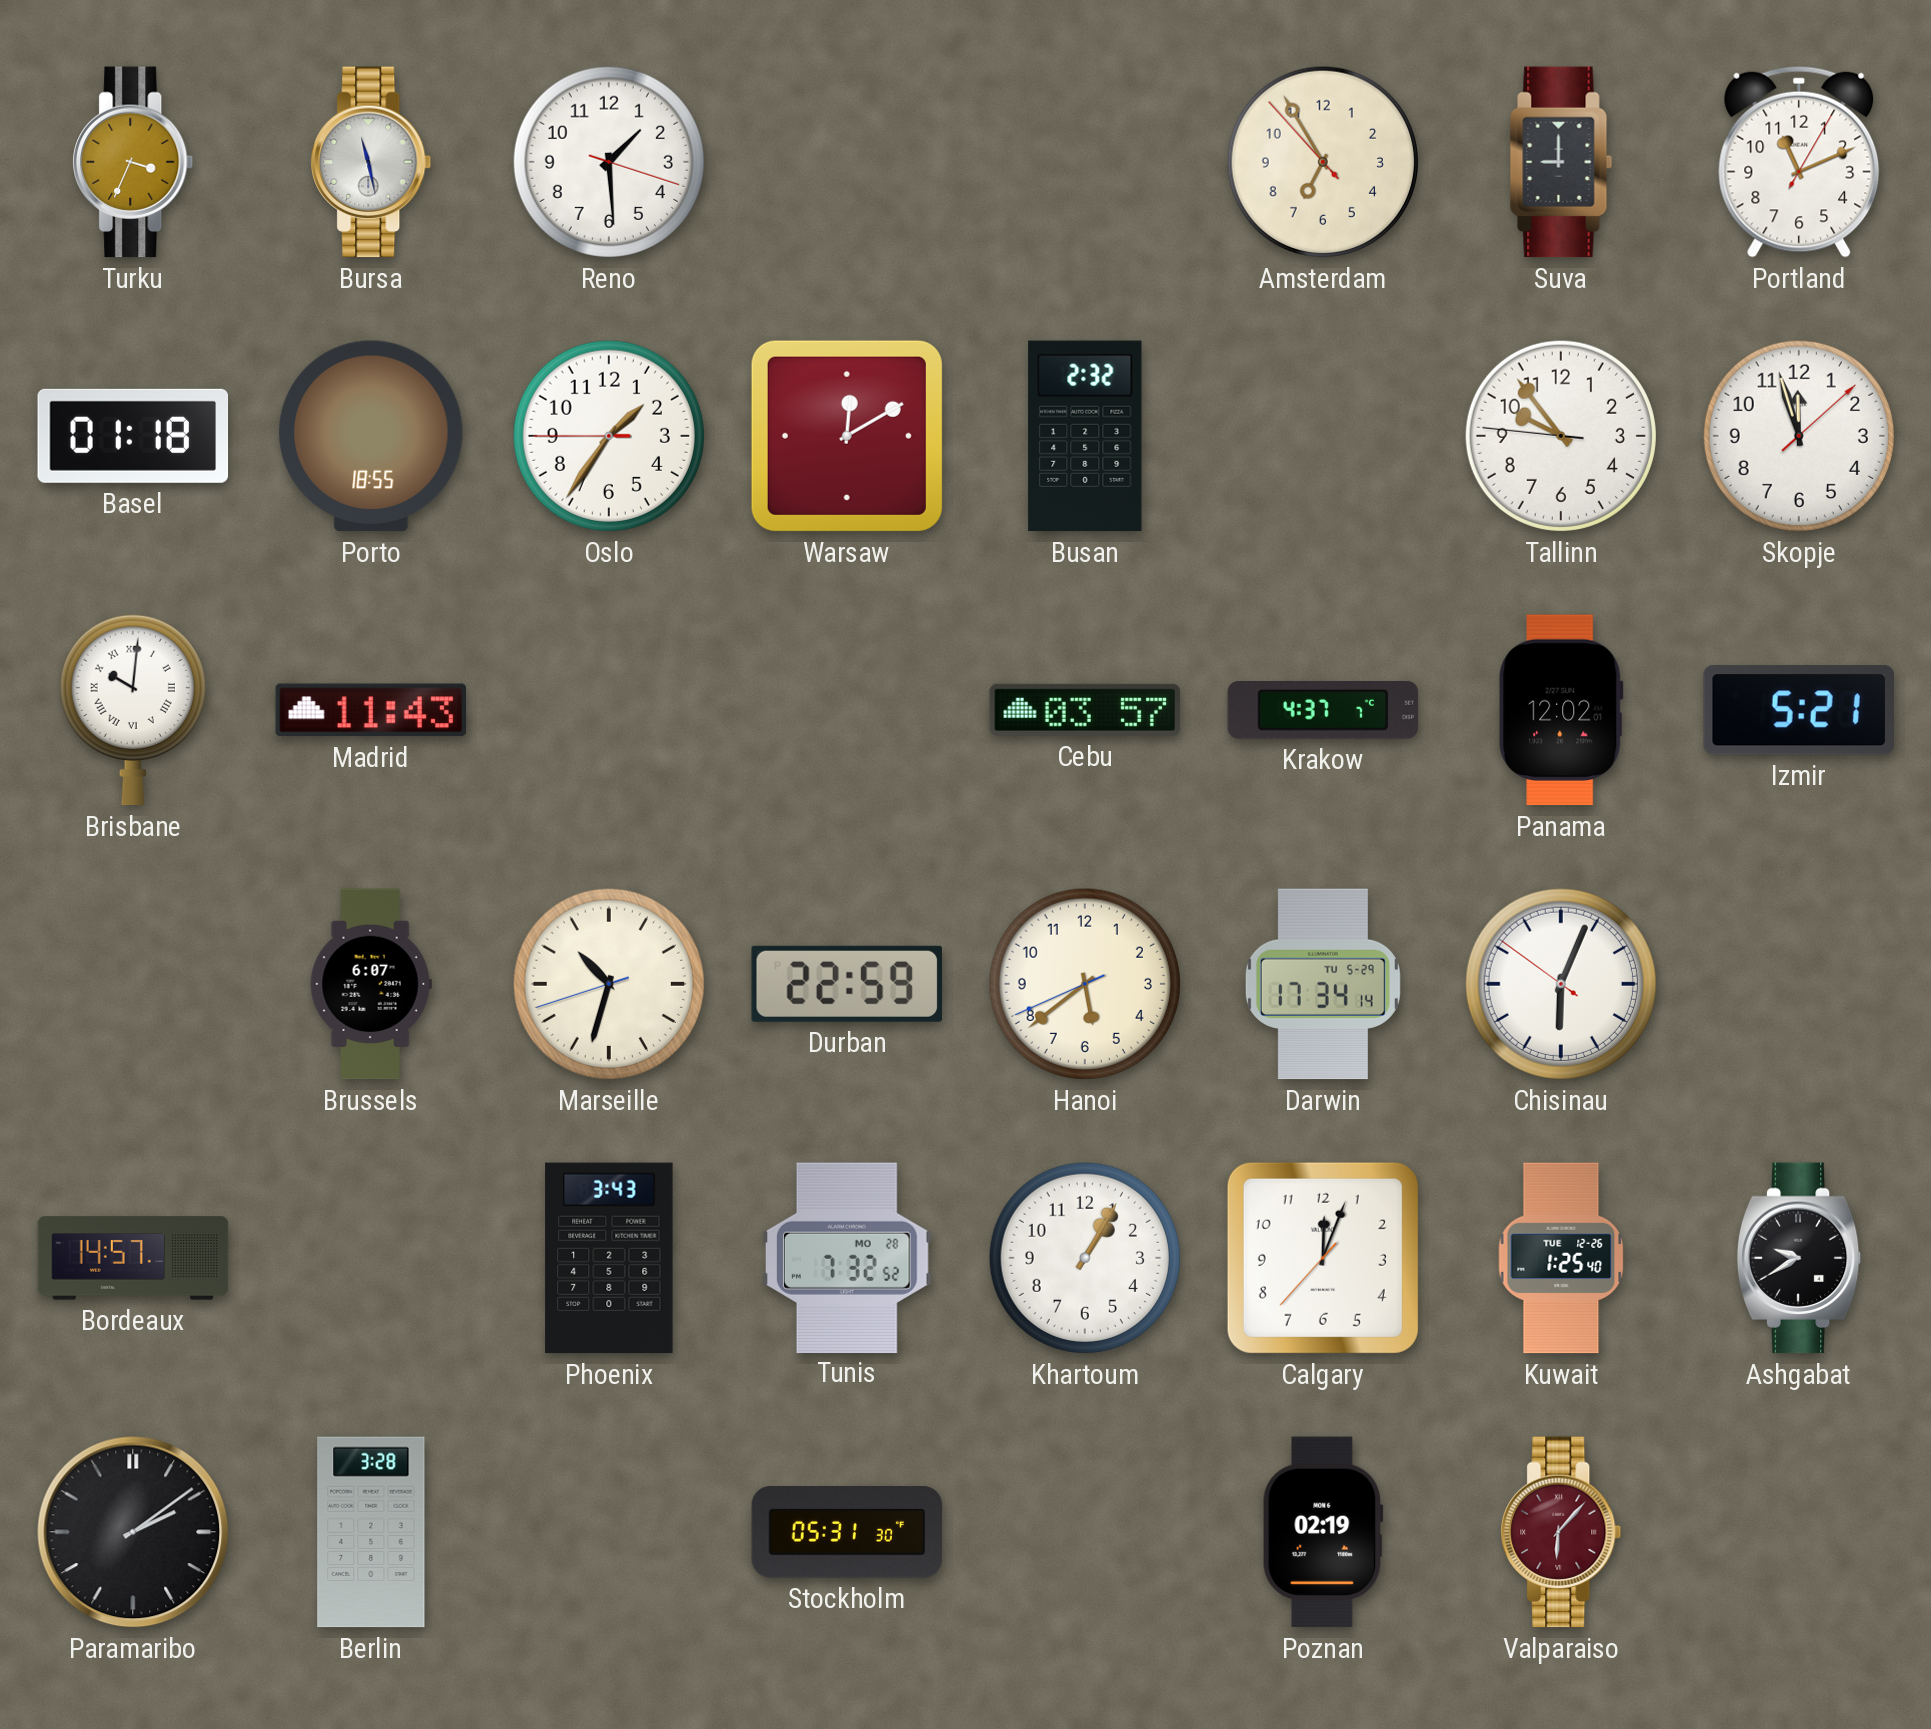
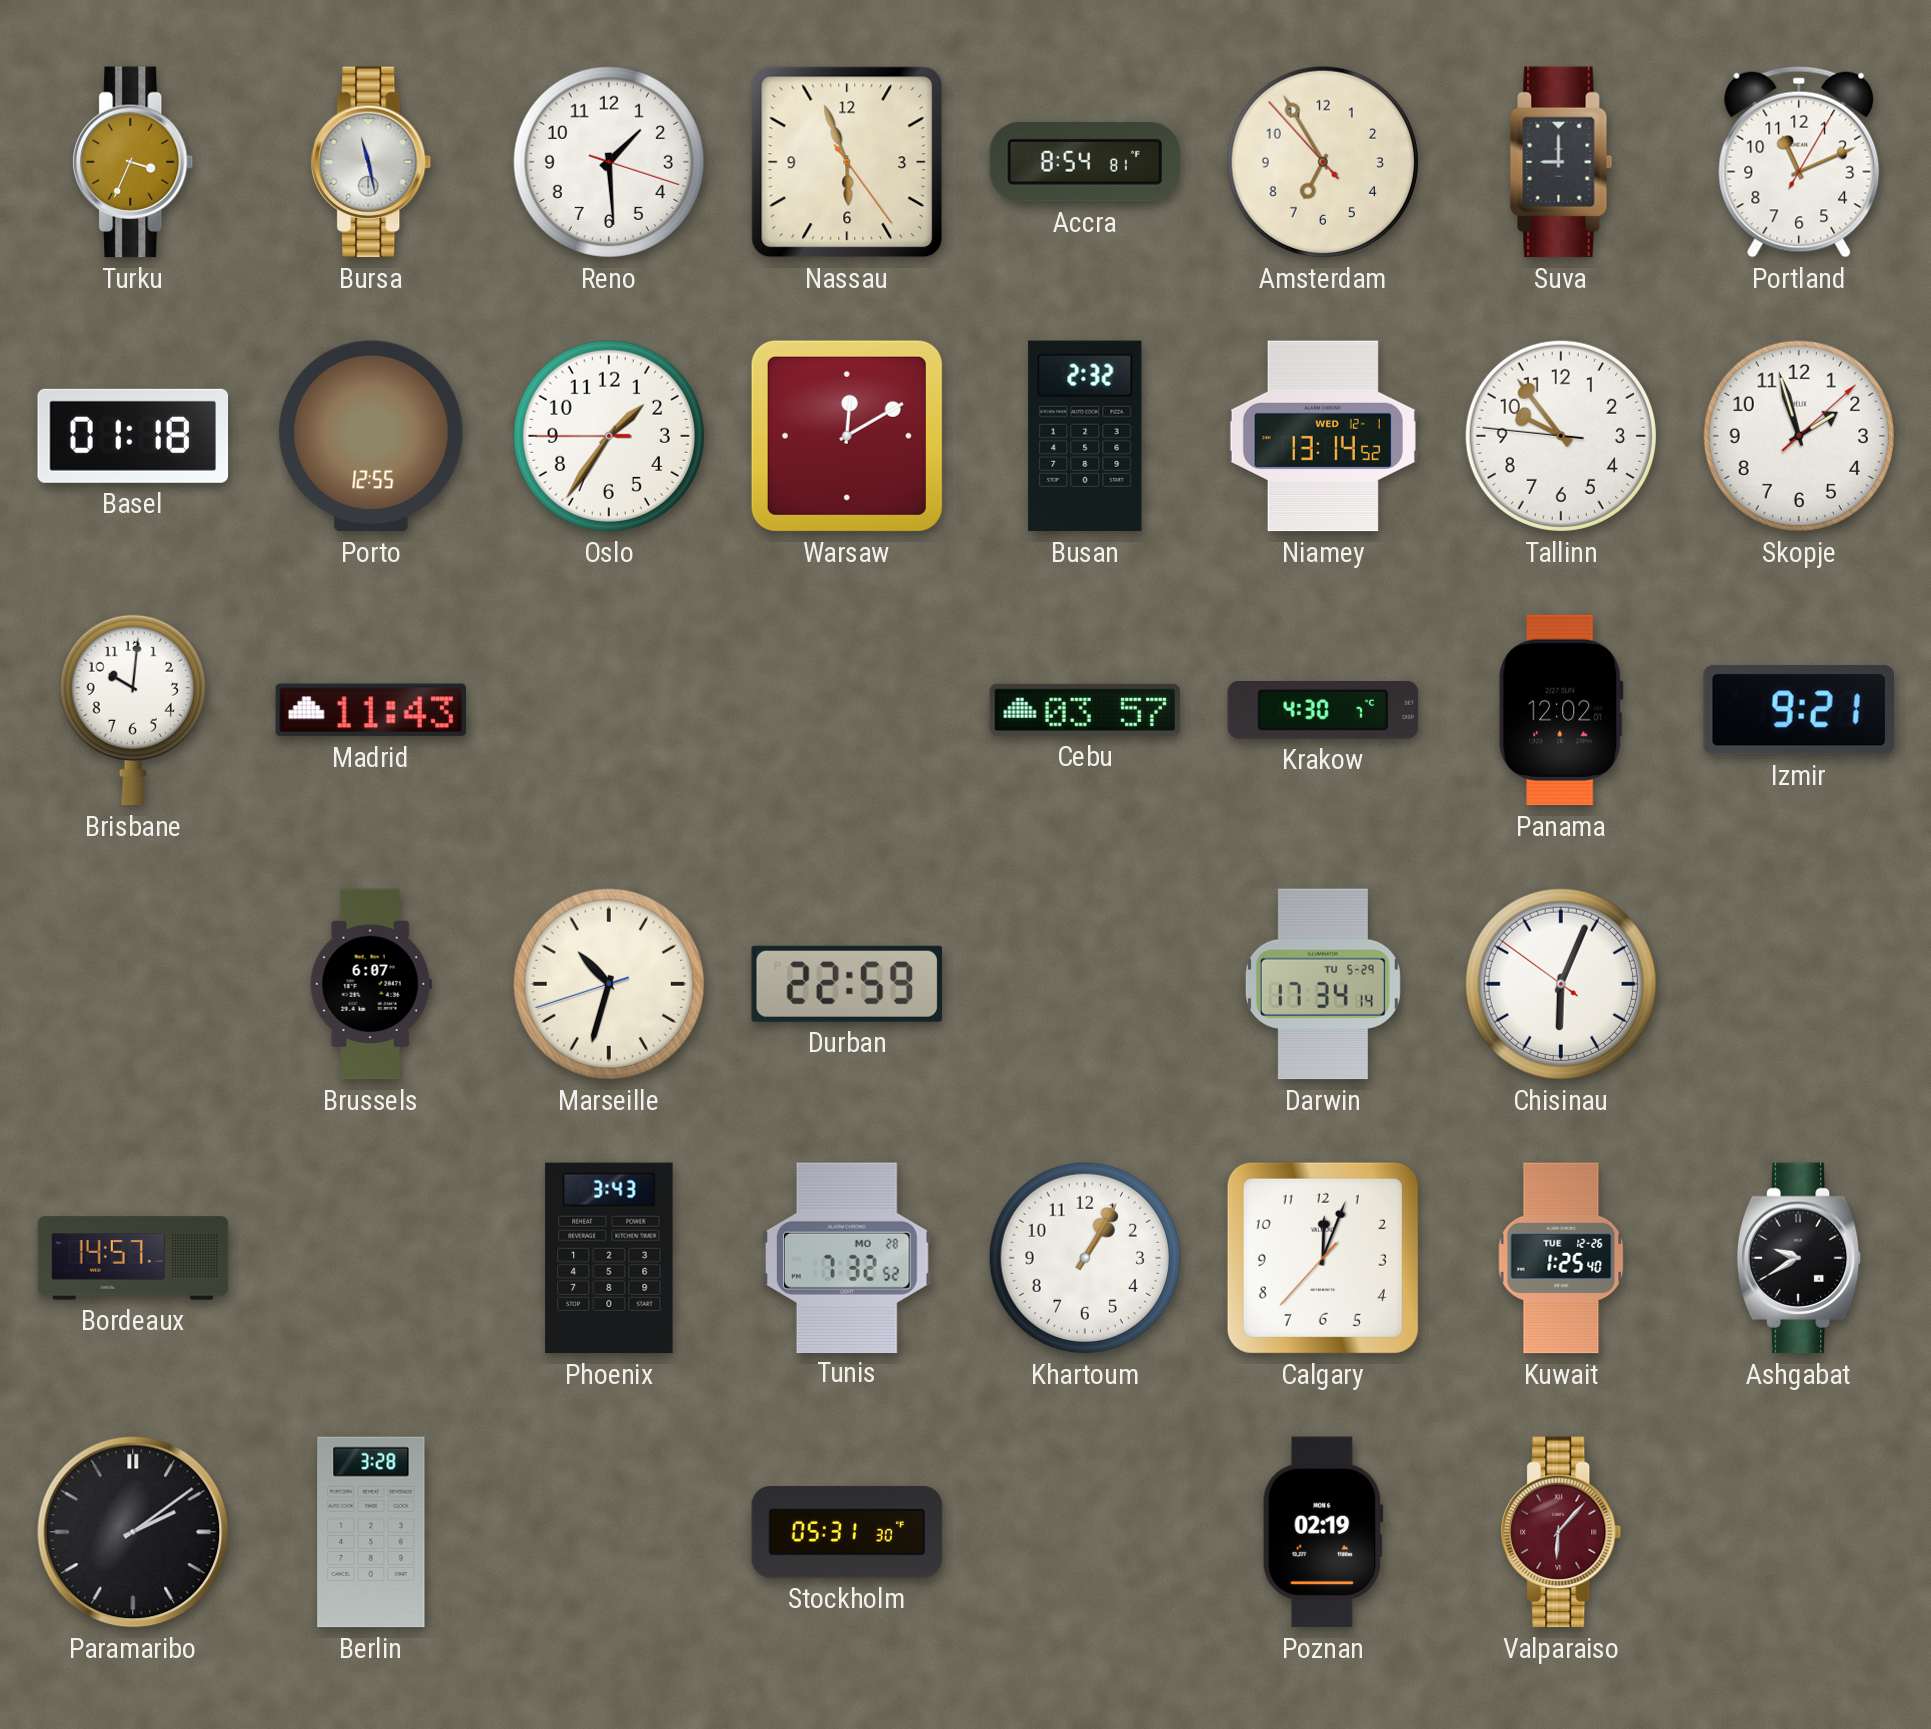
Nassau: none -> 5:56
Accra: none -> 8:54
Porto: 18:55 -> 12:55
Niamey: none -> 13:14
Skopje: 11:57 -> 1:57
Brisbane numerals: Roman -> Arabic
Krakow: 4:37 -> 4:30
Izmir: 5:21 -> 9:21
Hanoi: 5:38 -> none
